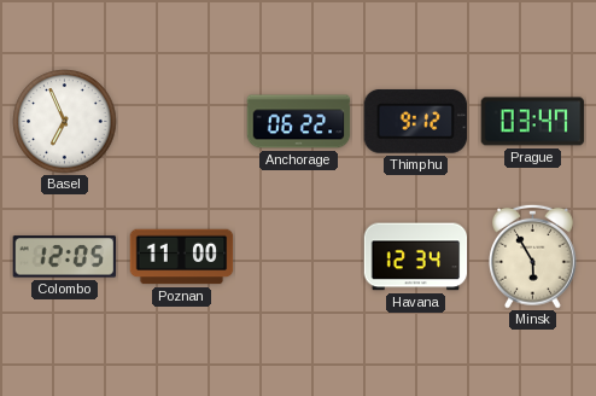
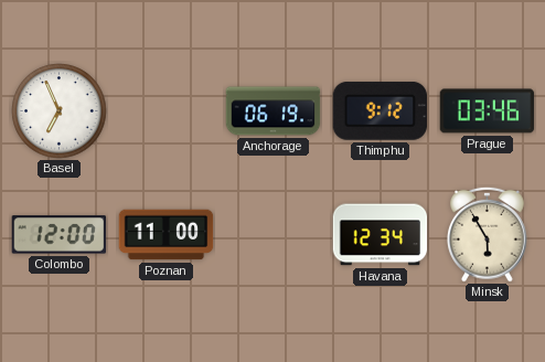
Anchorage: 06:22 -> 06:19
Prague: 03:47 -> 03:46
Colombo: 12:05 -> 12:00
